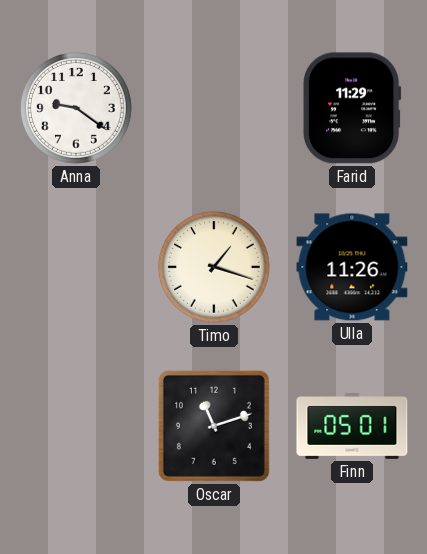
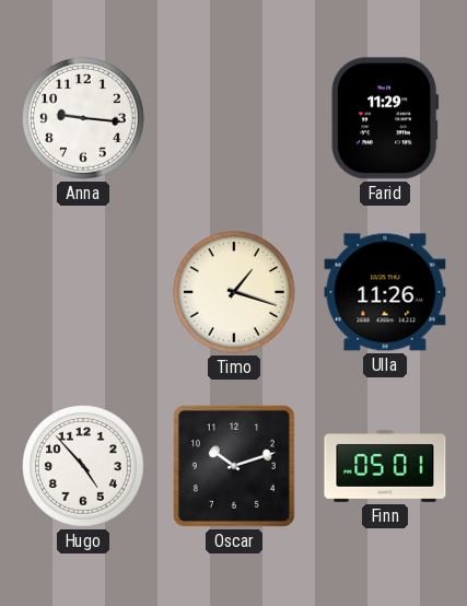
Anna: 9:21 -> 9:16
Hugo: none -> 4:53
Oscar: 11:12 -> 10:12
